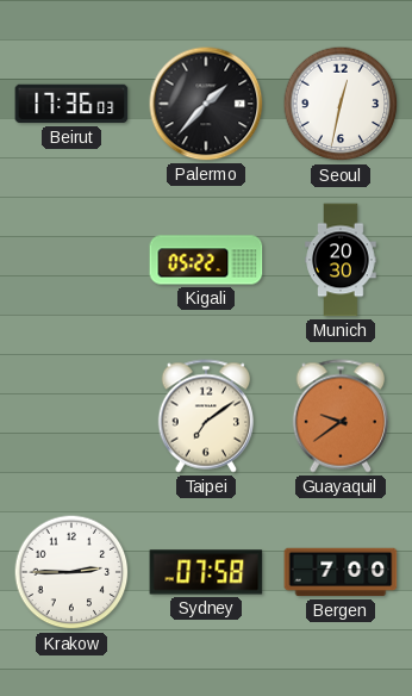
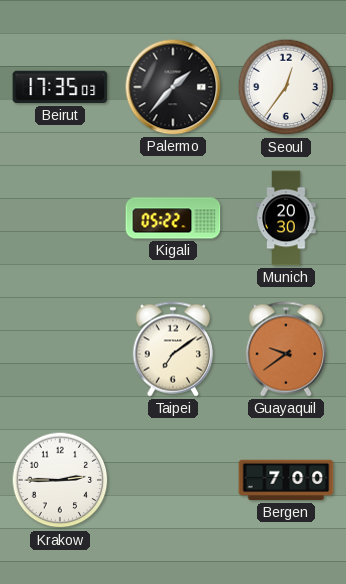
Beirut: 17:36 -> 17:35
Seoul: 12:32 -> 12:36
Sydney: 07:58 -> none
